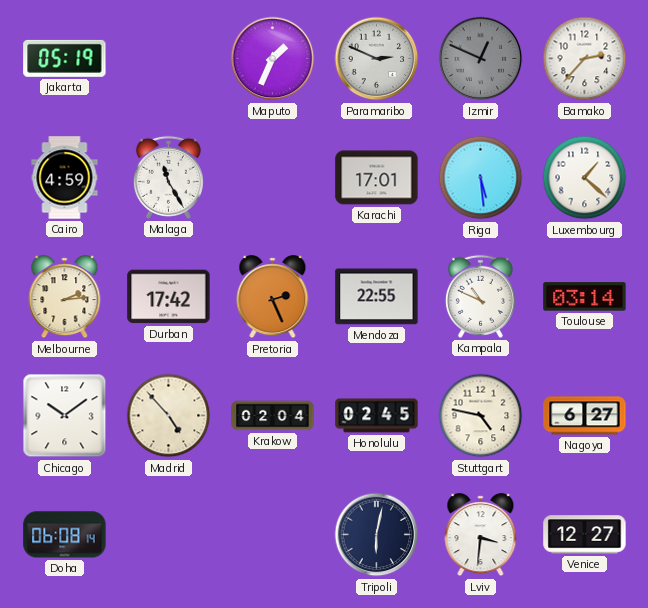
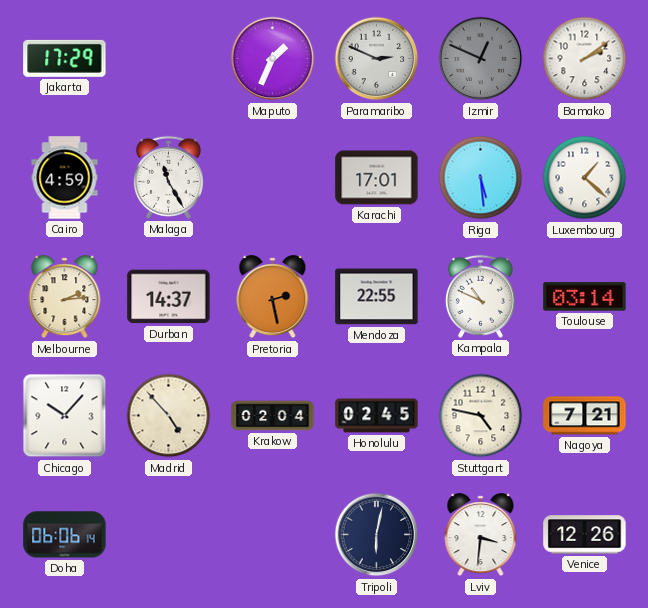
Jakarta: 05:19 -> 17:29
Bamako: 2:37 -> 2:09
Durban: 17:42 -> 14:37
Pretoria: 2:26 -> 2:28
Chicago: 10:09 -> 10:07
Nagoya: 6:27 -> 7:21
Doha: 06:08 -> 06:06
Venice: 12:27 -> 12:26
